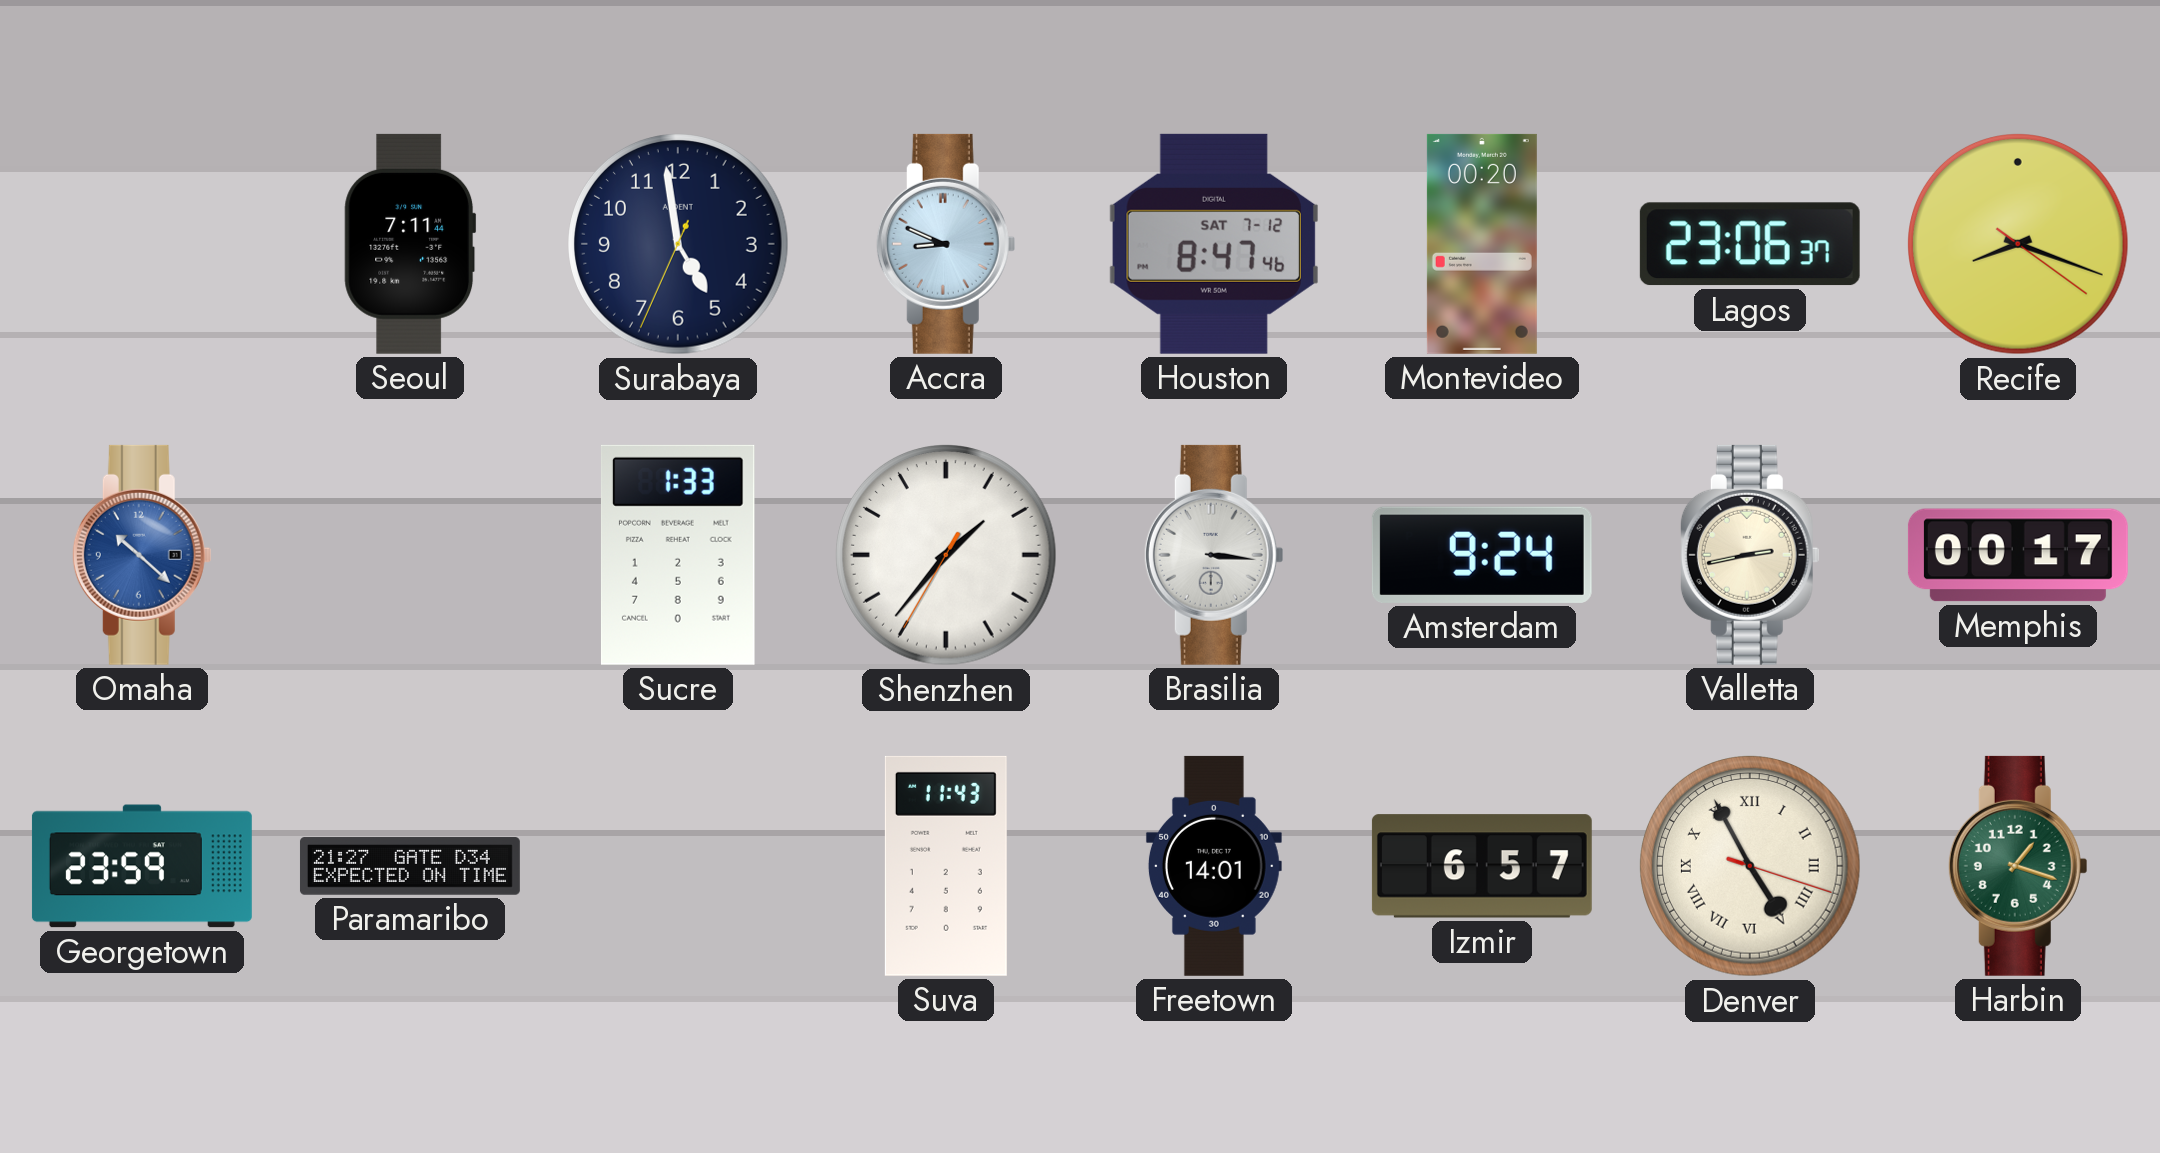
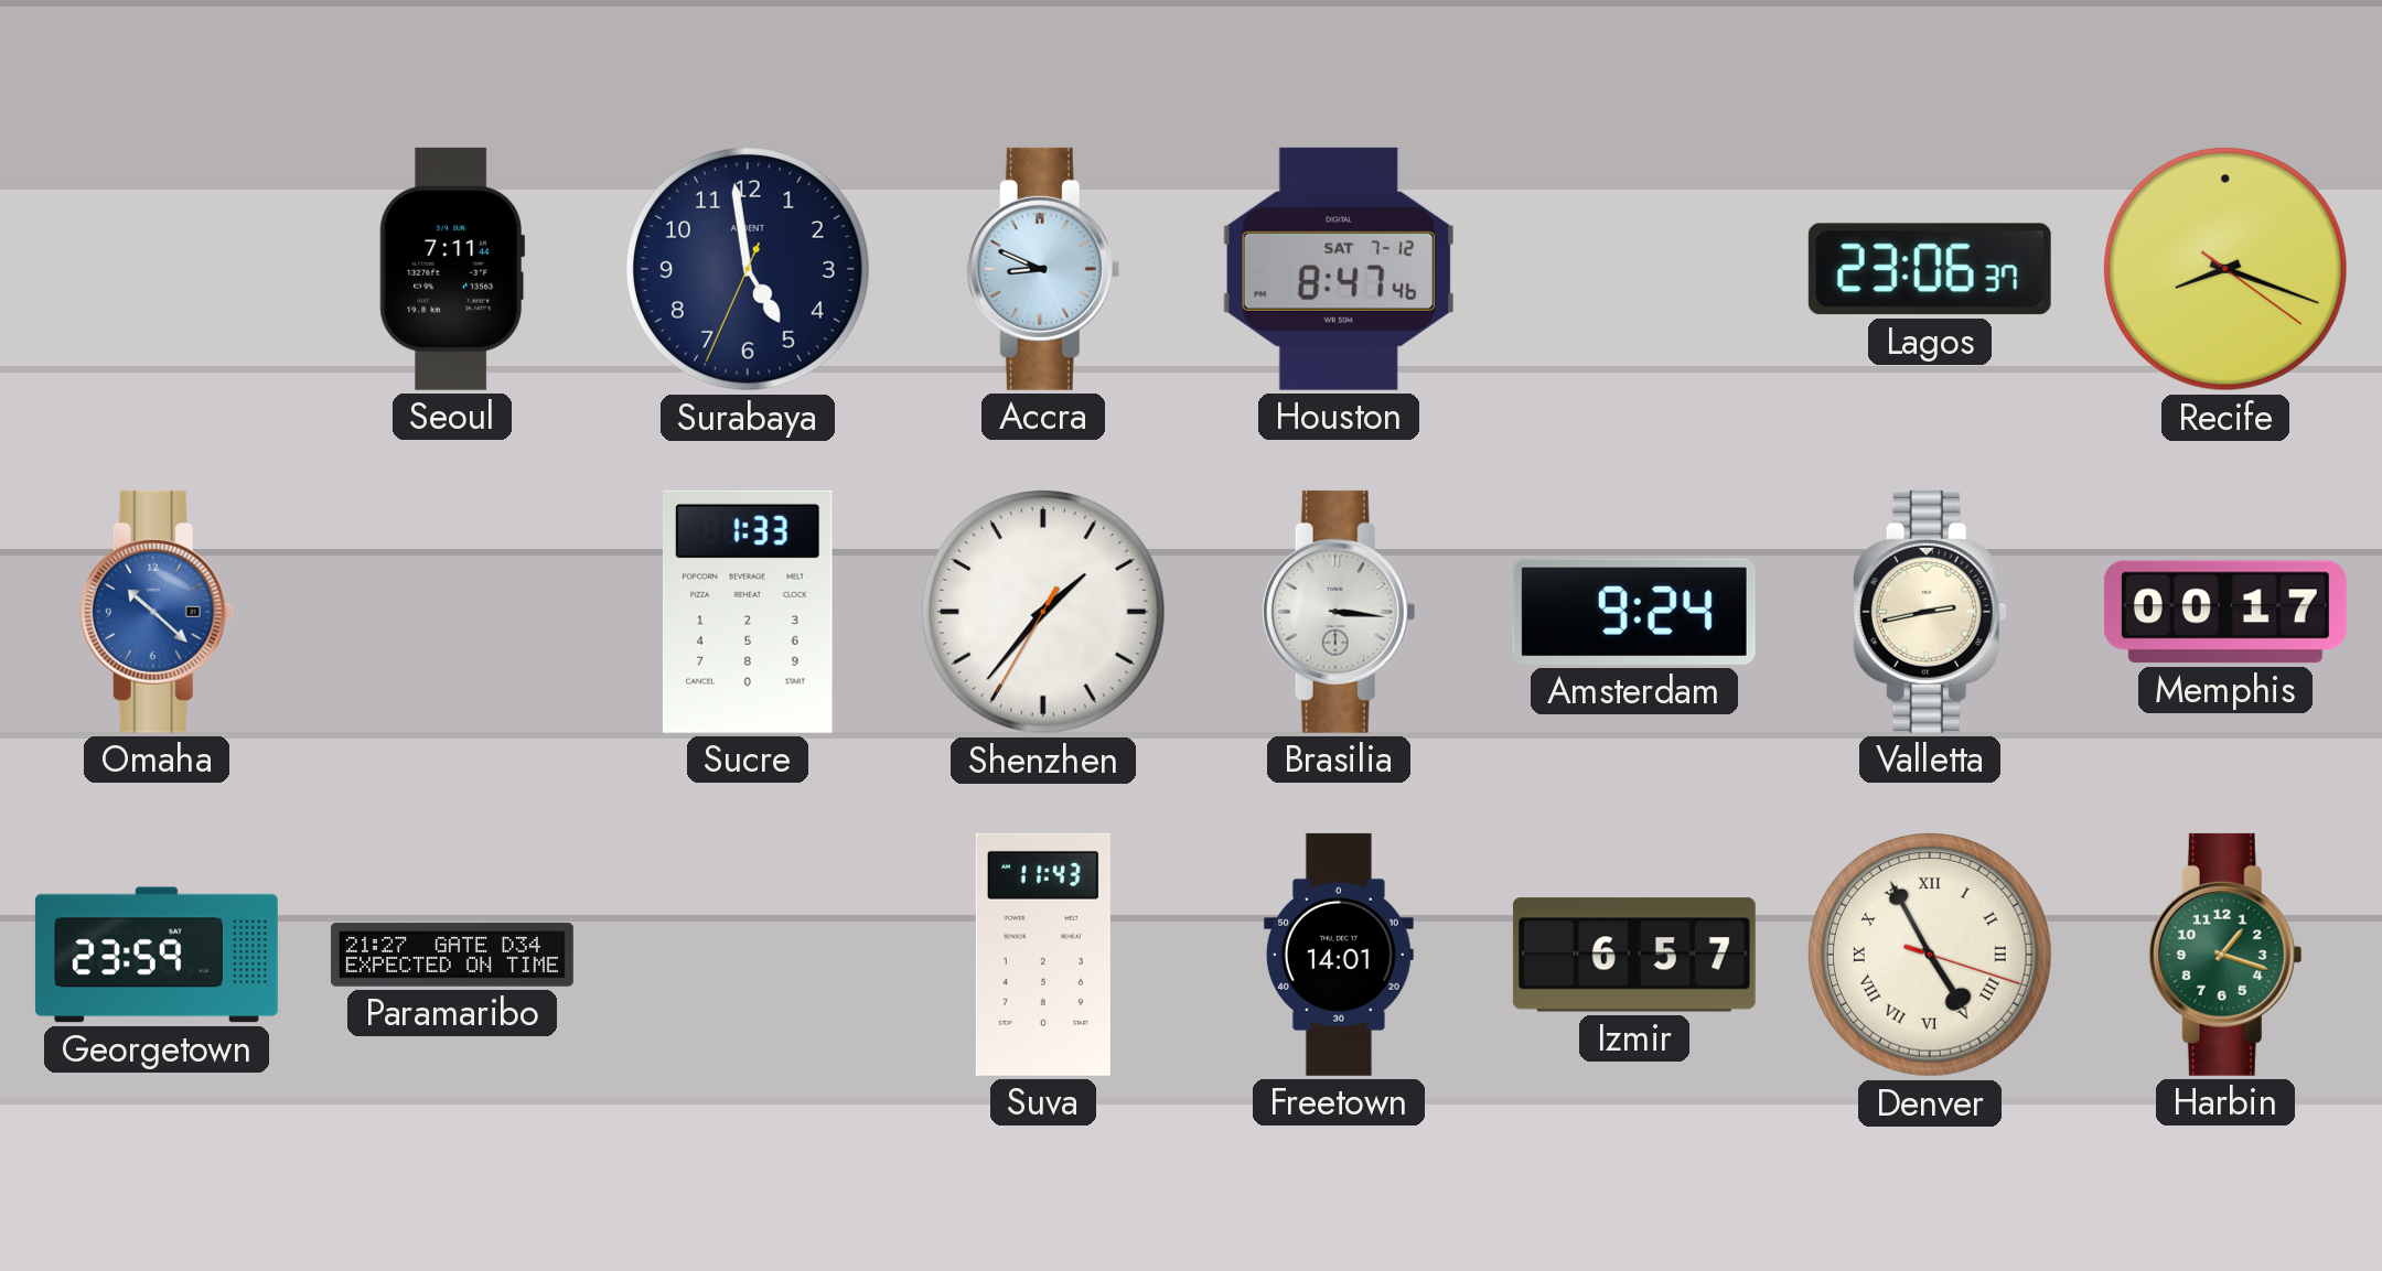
Montevideo: 00:20 -> none
